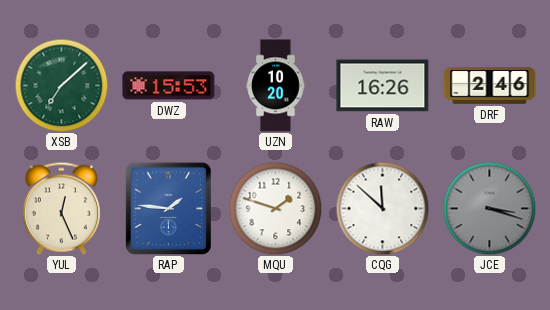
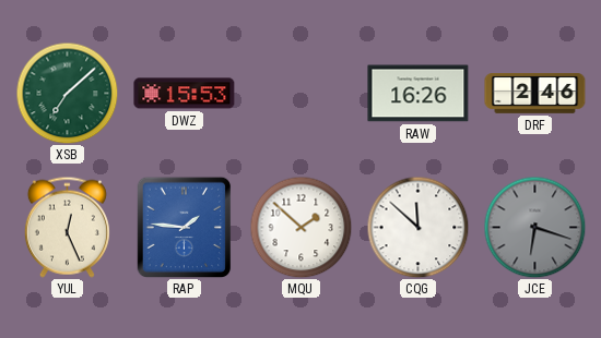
UZN: 10:20 -> none
MQU: 1:48 -> 1:52
JCE: 3:18 -> 6:18
